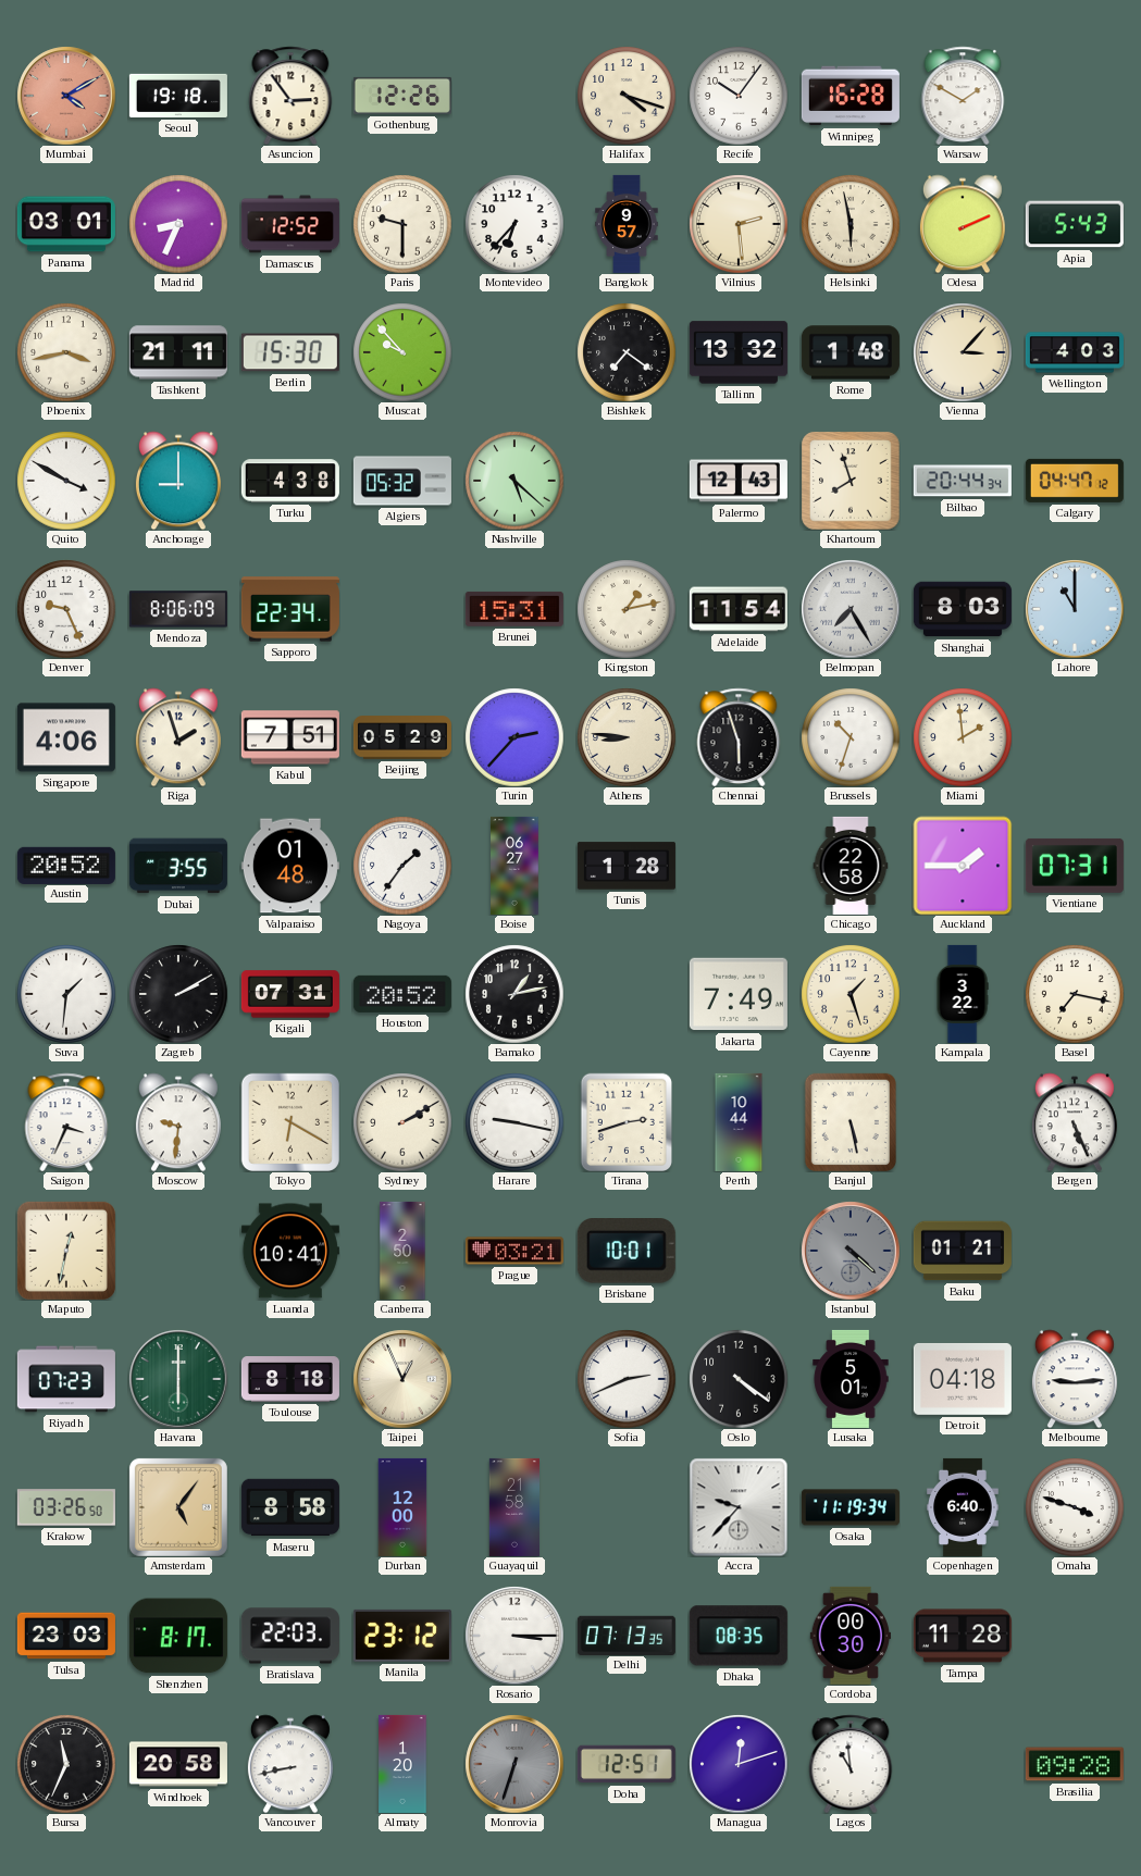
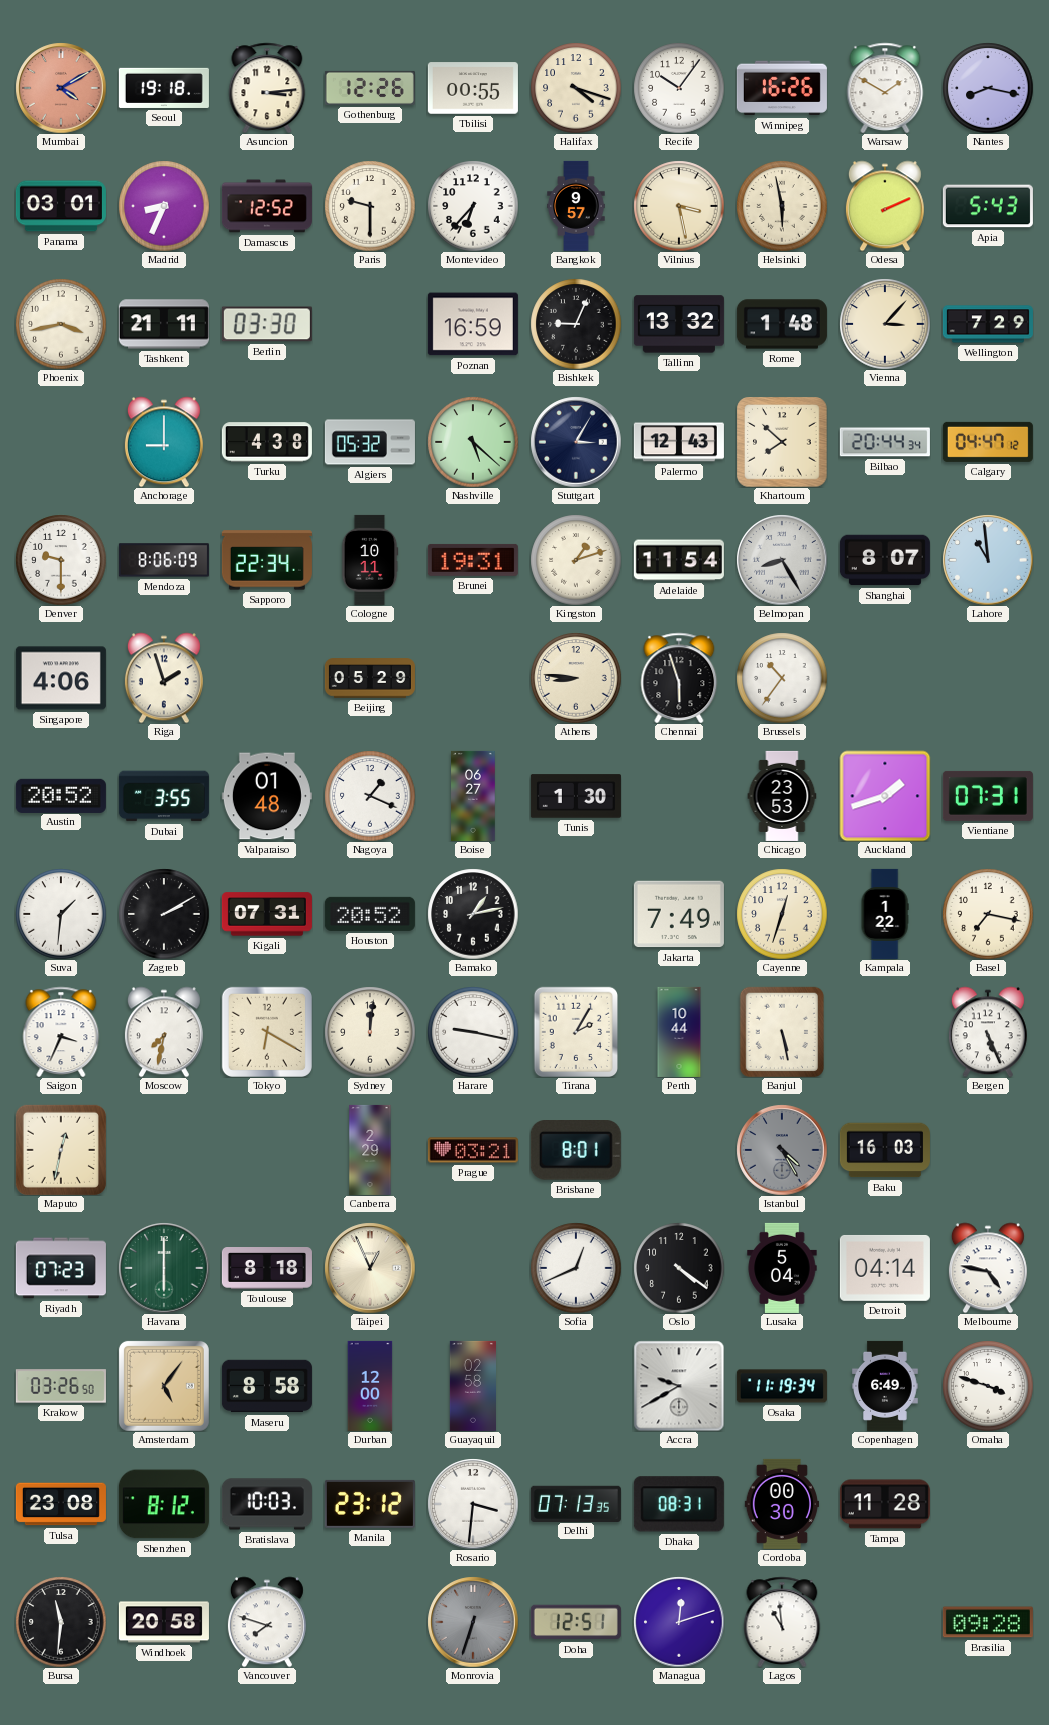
Asuncion: 2:54 -> 3:14
Tbilisi: none -> 00:55
Winnipeg: 16:28 -> 16:26
Nantes: none -> 8:17
Vilnius: 2:29 -> 3:28
Berlin: 15:30 -> 03:30
Muscat: 9:53 -> none
Poznan: none -> 16:59
Bishkek: 7:21 -> 9:04
Wellington: 4:03 -> 7:29
Quito: 3:50 -> none
Stuttgart: none -> 3:05
Khartoum: 7:57 -> 7:52
Denver: 9:26 -> 9:30
Cologne: none -> 10:11
Brunei: 15:31 -> 19:31
Kingston: 1:13 -> 1:12
Belmopan: 7:25 -> 8:25
Shanghai: 8:03 -> 8:07
Lahore: 11:00 -> 10:59
Kabul: 7:51 -> none
Turin: 2:37 -> none
Brussels: 10:33 -> 10:36
Miami: 1:59 -> none
Nagoya: 1:36 -> 1:19
Tunis: 1:28 -> 1:30
Chicago: 22:58 -> 23:53
Auckland: 1:45 -> 1:42
Cayenne: 1:27 -> 12:33
Kampala: 3:22 -> 1:22
Moscow: 9:31 -> 7:32
Sydney: 2:10 -> 12:01
Tirana: 2:42 -> 2:05
Luanda: 10:41 -> none
Canberra: 2:50 -> 2:29
Brisbane: 10:01 -> 8:01
Istanbul: 4:22 -> 4:25
Baku: 01:21 -> 16:03
Sofia: 2:41 -> 12:41
Lusaka: 5:01 -> 5:04
Detroit: 04:18 -> 04:14
Melbourne: 9:14 -> 4:47
Guayaquil: 21:58 -> 02:58
Accra: 9:37 -> 9:40
Copenhagen: 6:40 -> 6:49
Tulsa: 23:03 -> 23:08
Shenzhen: 8:17 -> 8:12
Bratislava: 22:03 -> 10:03
Rosario: 3:15 -> 3:31
Dhaka: 08:35 -> 08:31
Bursa: 11:34 -> 11:31
Vancouver: 8:43 -> 7:48
Almaty: 1:20 -> none
